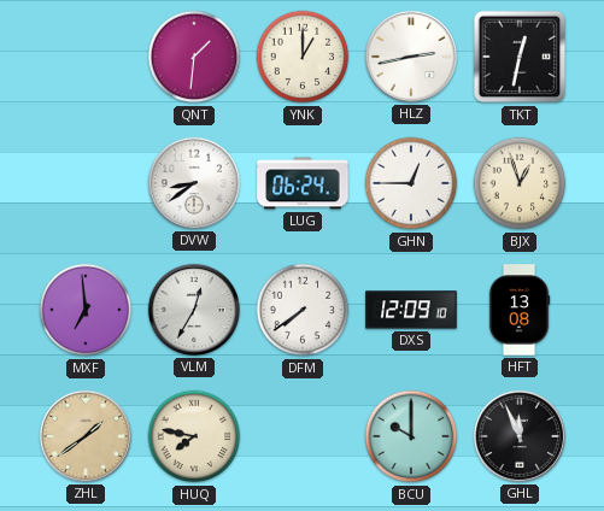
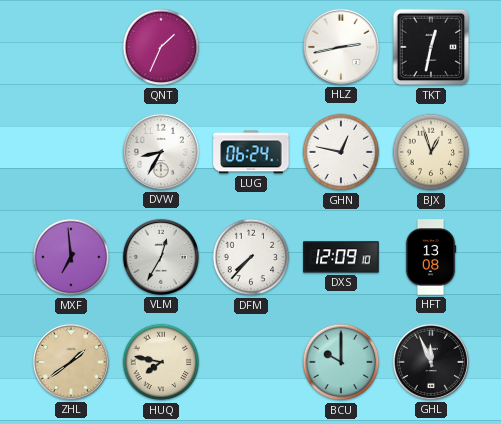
QNT: 1:31 -> 1:34
YNK: 1:00 -> none
DVW: 8:39 -> 8:35
GHN: 12:45 -> 12:47
DFM: 7:39 -> 7:37
